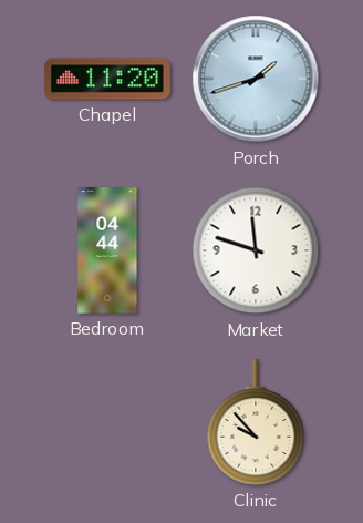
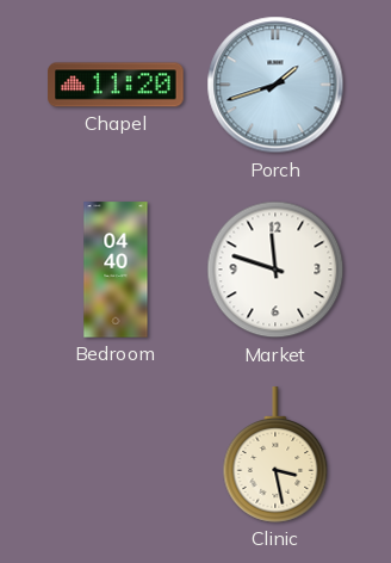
Bedroom: 04:44 -> 04:40
Clinic: 9:53 -> 3:28
